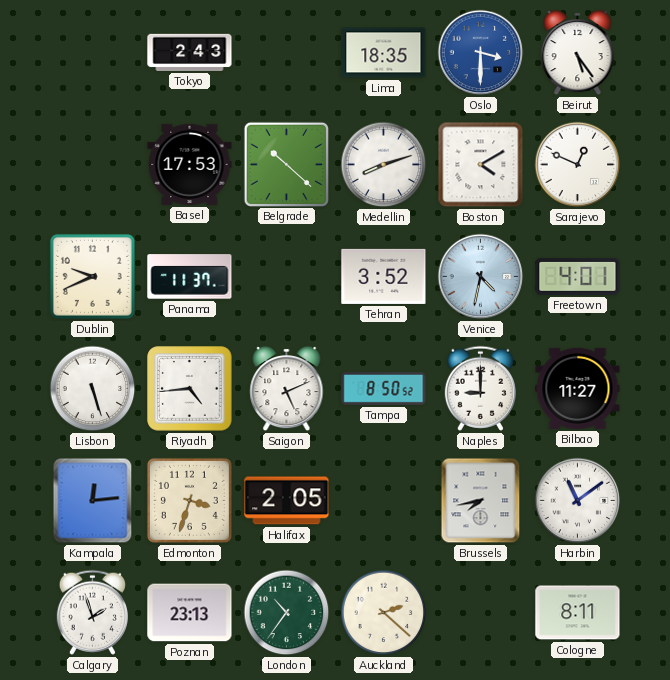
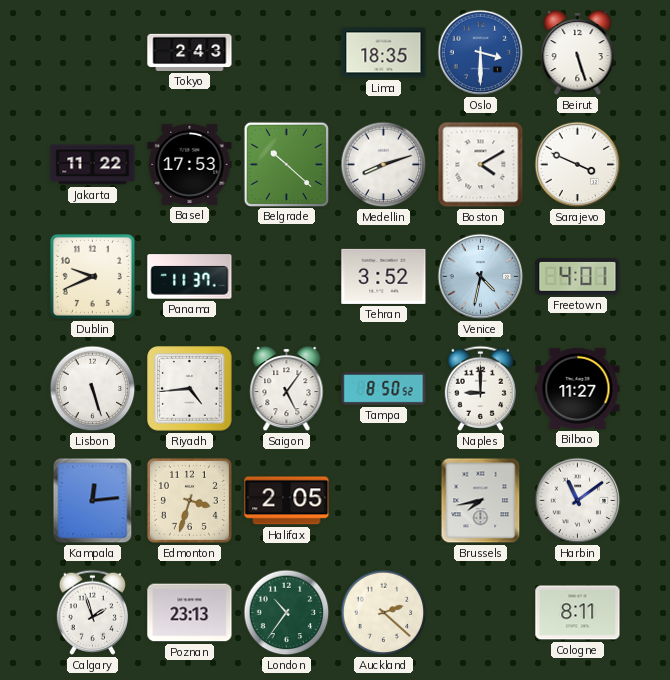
Beirut: 5:24 -> 5:27
Jakarta: none -> 11:22
Sarajevo: 12:49 -> 3:49
Saigon: 5:11 -> 5:06
